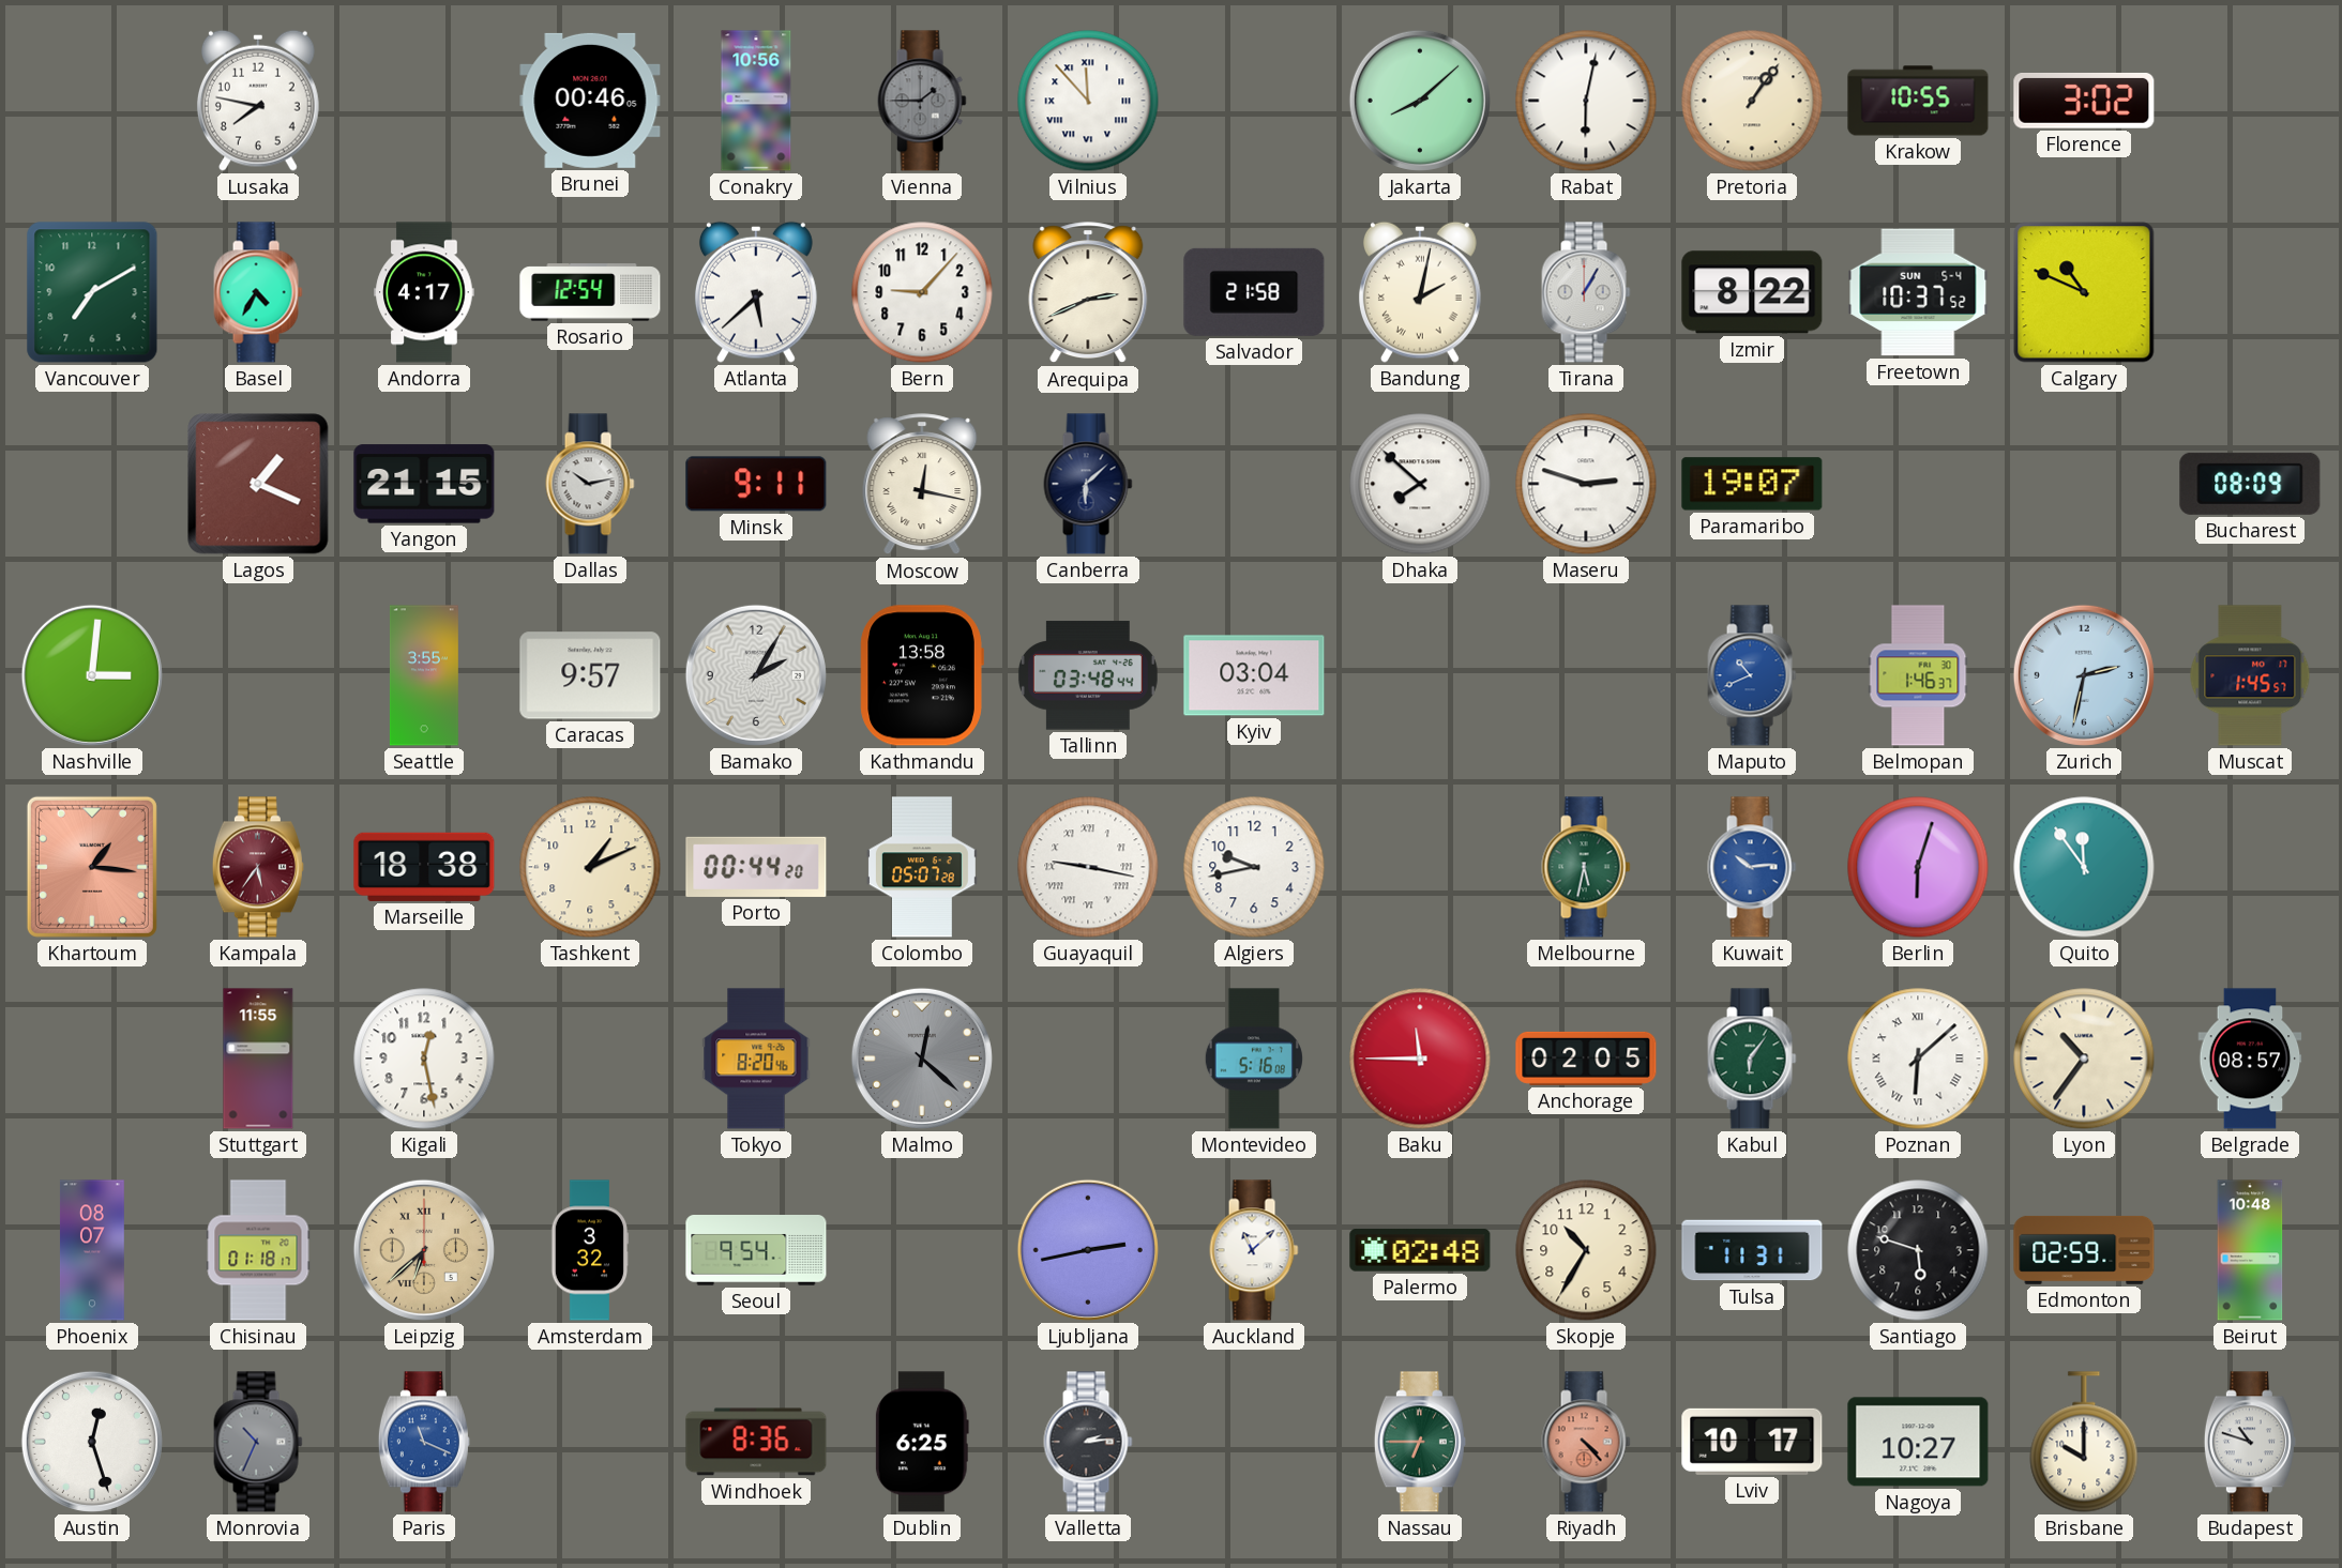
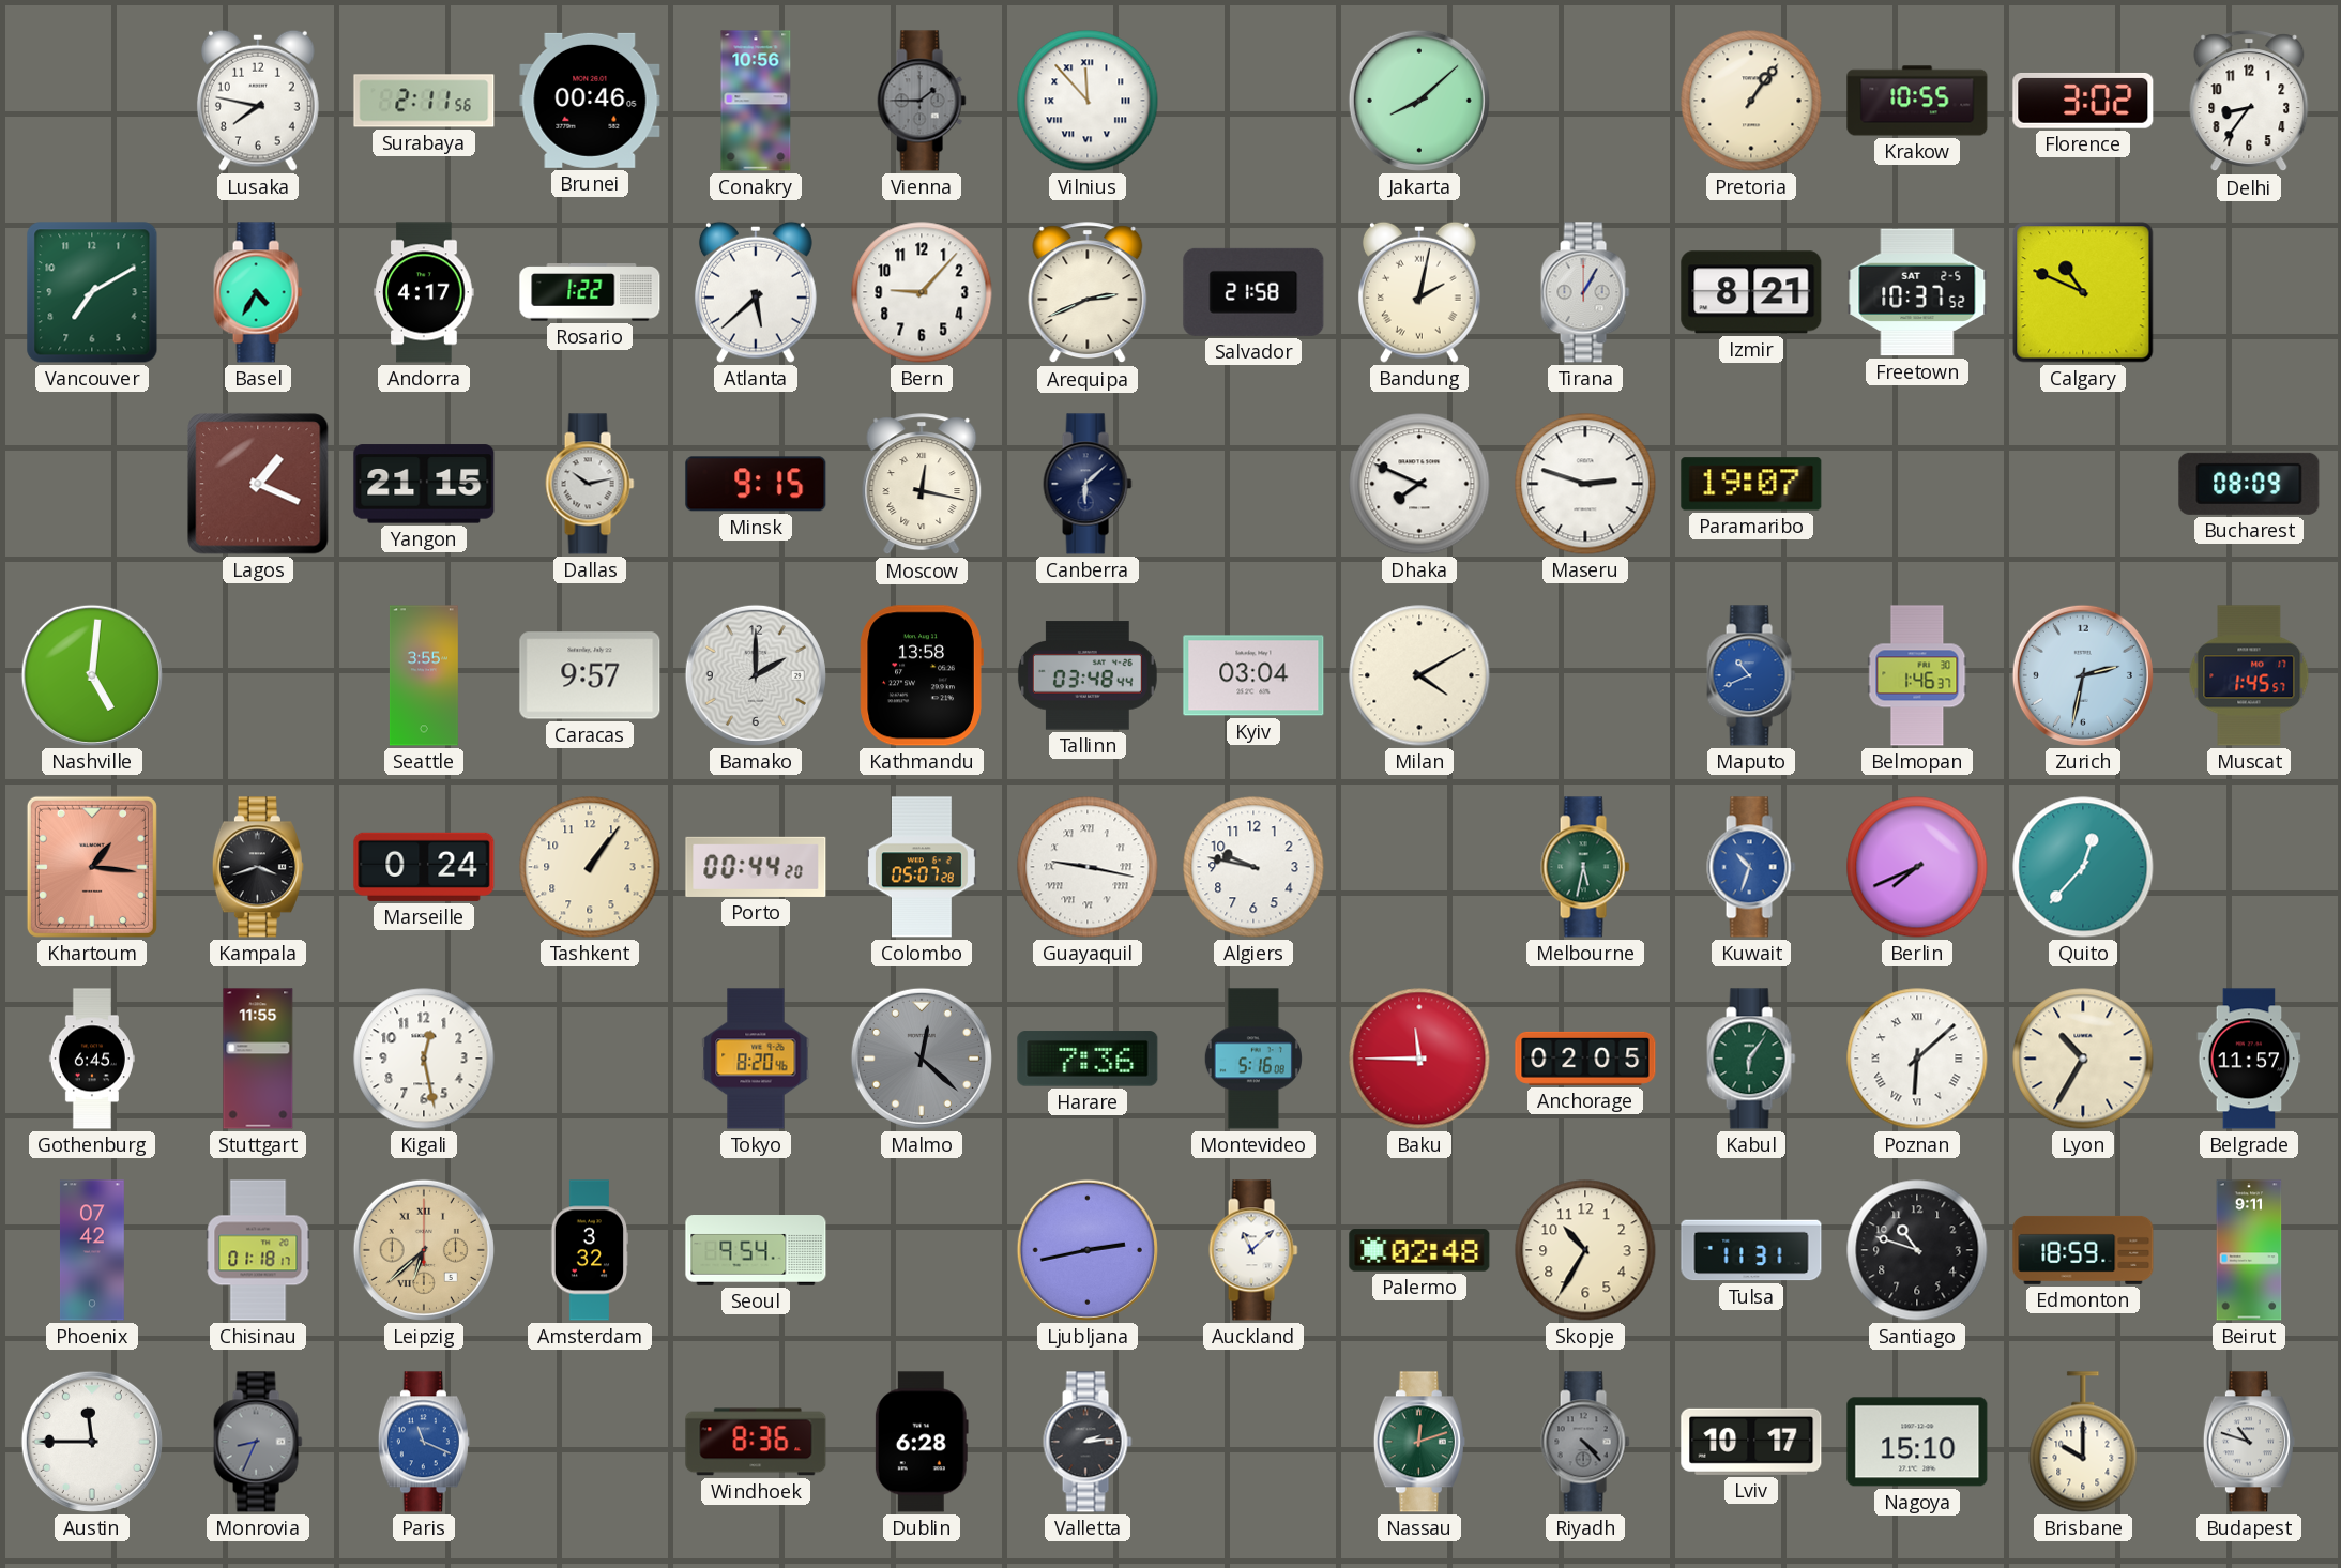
Surabaya: none -> 2:11
Rabat: 6:02 -> none
Delhi: none -> 8:36
Rosario: 12:54 -> 1:22
Izmir: 8:22 -> 8:21
Freetown date: SUN 5-4 -> SAT 2-5
Minsk: 9:11 -> 9:15
Dhaka: 7:52 -> 7:49
Nashville: 3:01 -> 5:01
Bamako: 2:05 -> 2:00
Milan: none -> 4:10
Kampala: 5:36 -> 3:42
Kampala dial: burgundy -> black
Marseille: 18:38 -> 0:24
Tashkent: 1:11 -> 1:06
Algiers: 9:43 -> 9:47
Kuwait: 10:14 -> 10:33
Berlin: 6:03 -> 7:41
Quito: 11:54 -> 12:37
Gothenburg: none -> 6:45
Harare: none -> 7:36
Lyon: 10:36 -> 10:35
Belgrade: 08:57 -> 11:57
Phoenix: 08:07 -> 07:42
Santiago: 5:48 -> 10:48
Edmonton: 02:59 -> 18:59
Beirut: 10:48 -> 9:11
Austin: 12:27 -> 11:45
Monrovia: 10:34 -> 8:34
Dublin: 6:25 -> 6:28
Nassau: 6:45 -> 12:12
Riyadh dial: salmon -> grey
Nagoya: 10:27 -> 15:10
